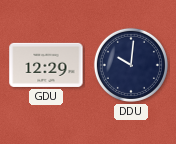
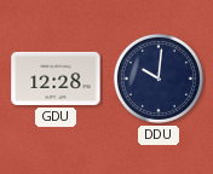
GDU: 12:29 -> 12:28
